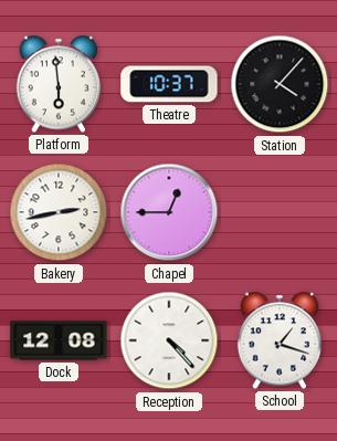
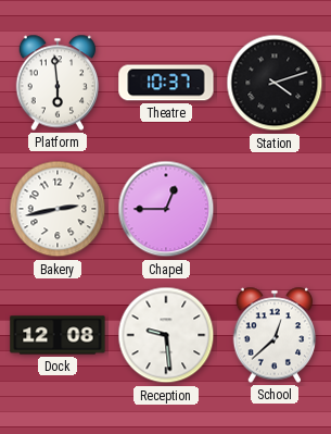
Station: 4:07 -> 4:12
Reception: 4:23 -> 9:29
School: 1:18 -> 12:38
